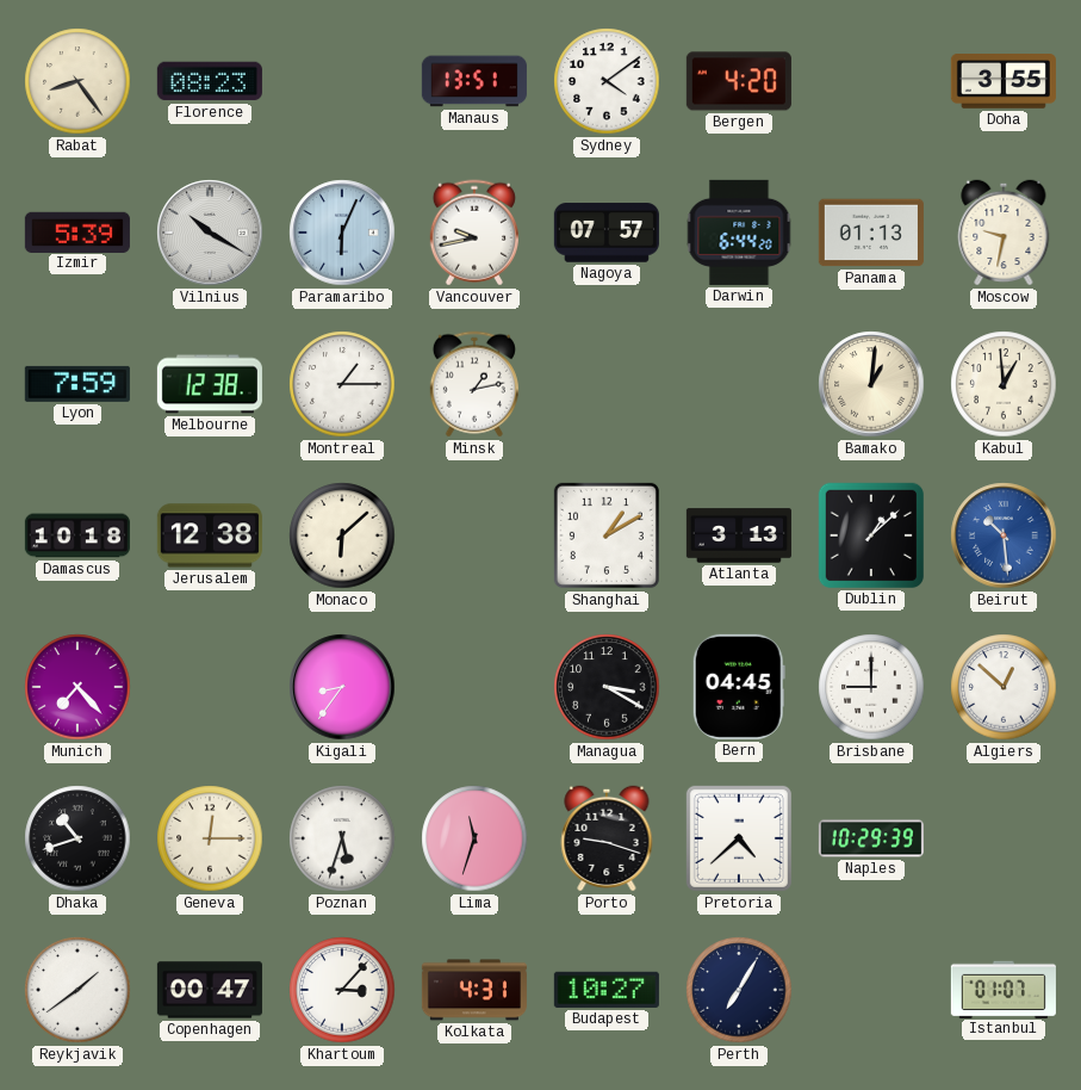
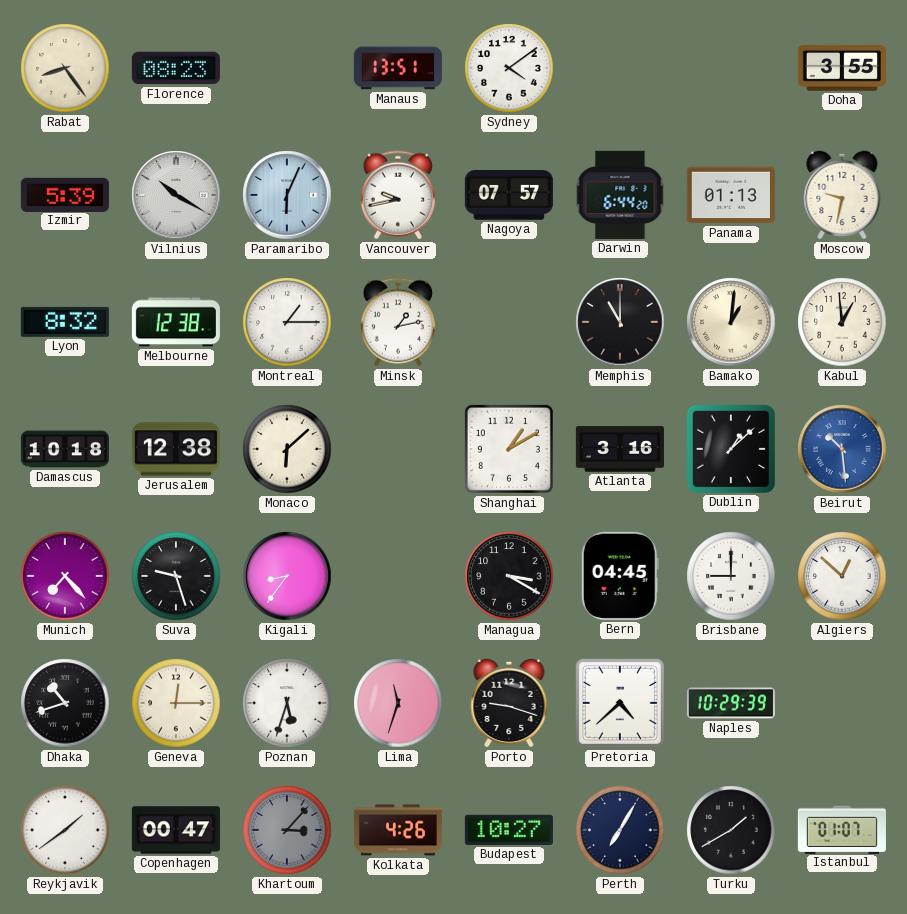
Bergen: 4:20 -> none
Lyon: 7:59 -> 8:32
Memphis: none -> 11:00
Atlanta: 3:13 -> 3:16
Suva: none -> 9:27
Khartoum dial: white -> grey
Kolkata: 4:31 -> 4:26
Turku: none -> 1:40
